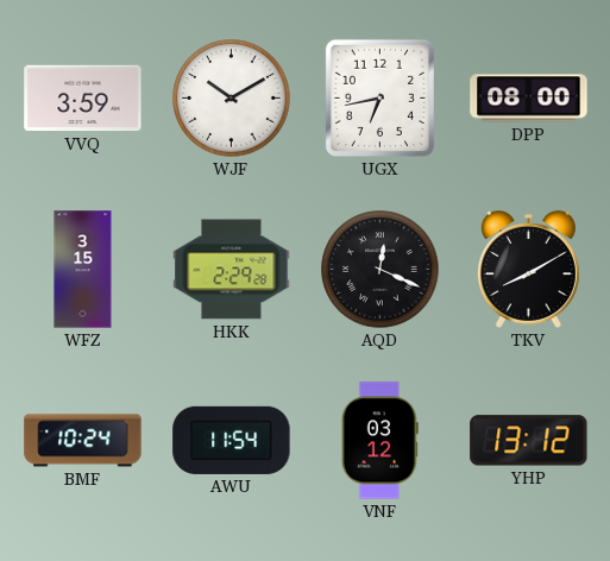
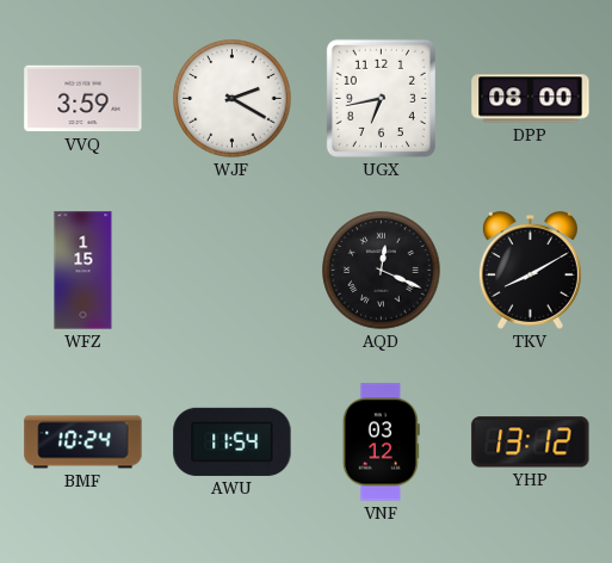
WJF: 10:10 -> 2:20
WFZ: 3:15 -> 1:15
HKK: 2:29 -> none
